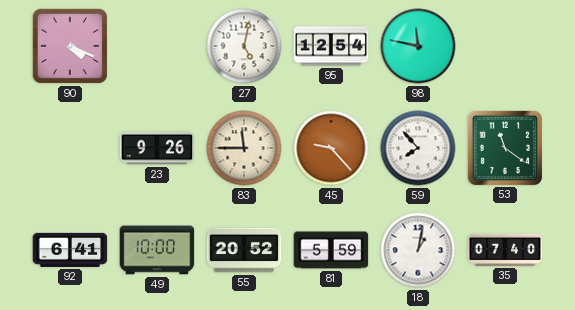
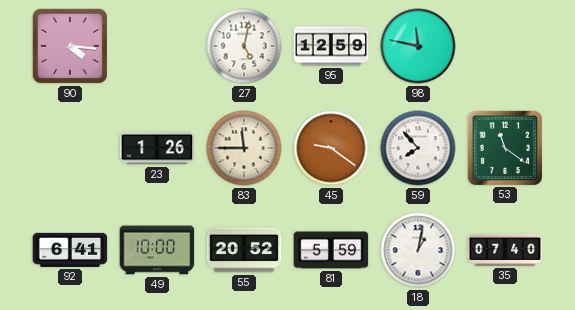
90: 4:19 -> 4:16
95: 12:54 -> 12:59
23: 9:26 -> 1:26
45: 9:23 -> 9:21
